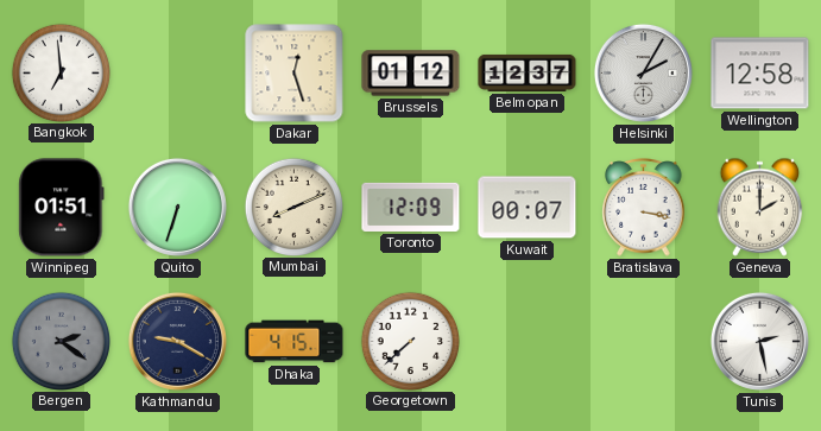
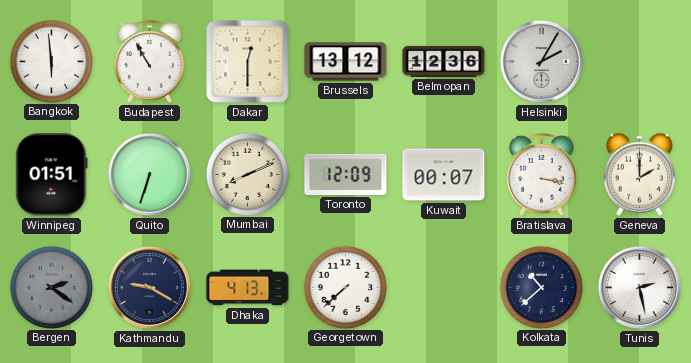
Bangkok: 6:59 -> 5:59
Budapest: none -> 10:55
Dakar: 12:27 -> 12:30
Brussels: 01:12 -> 13:12
Belmopan: 12:37 -> 12:36
Wellington: 12:58 -> none
Dhaka: 4:15 -> 4:13
Kolkata: none -> 10:38
